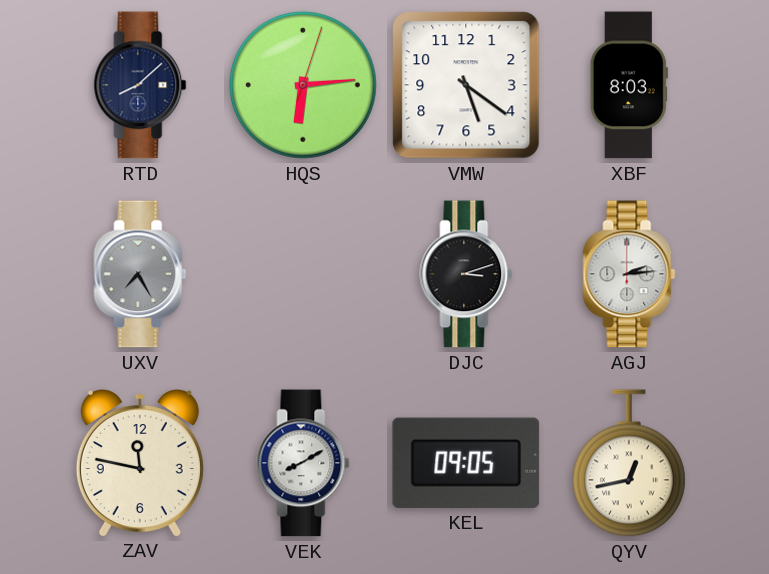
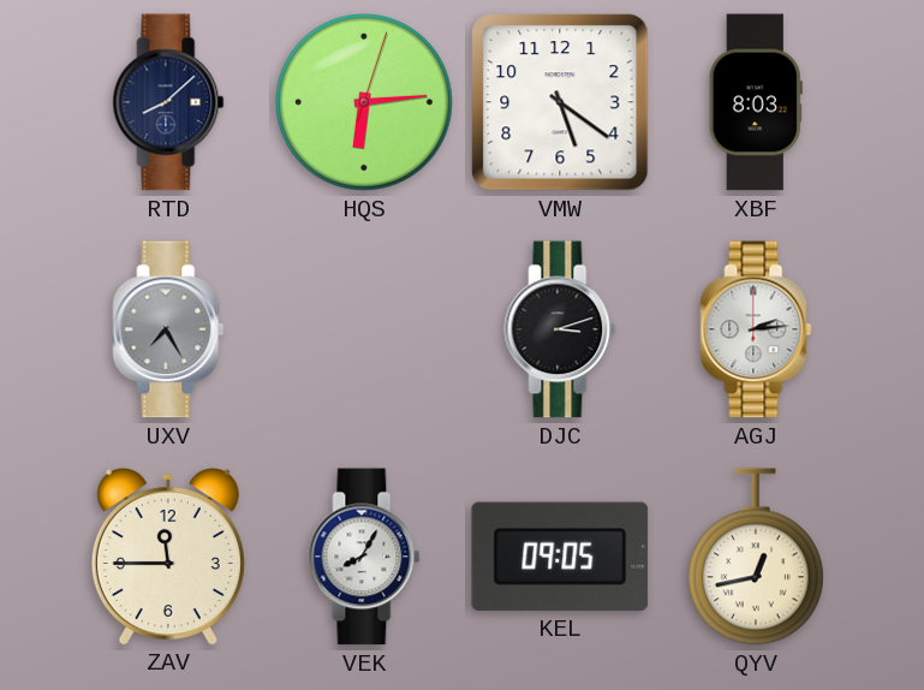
ZAV: 11:47 -> 11:45
VEK: 8:10 -> 8:05
